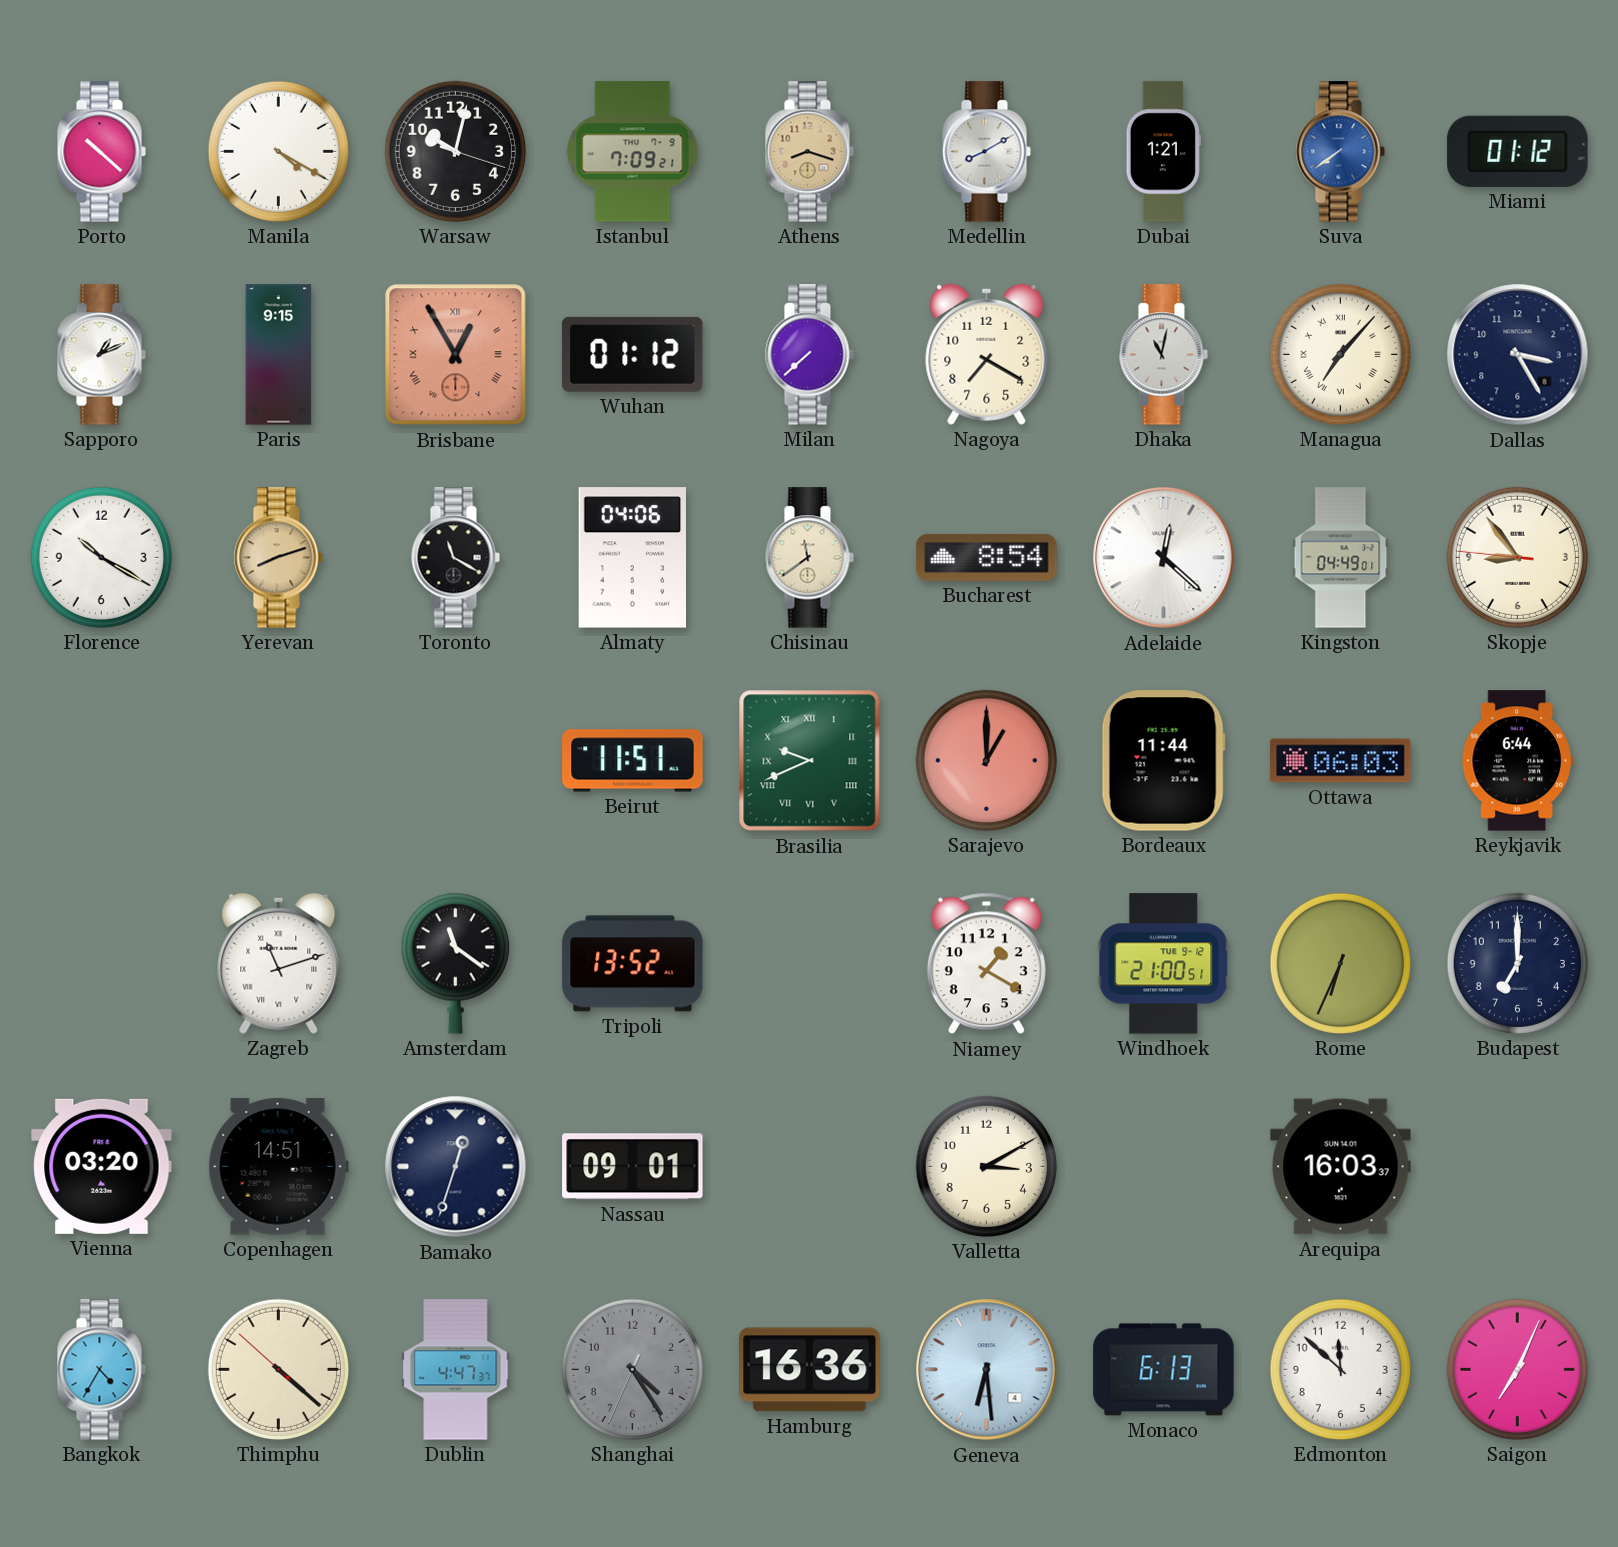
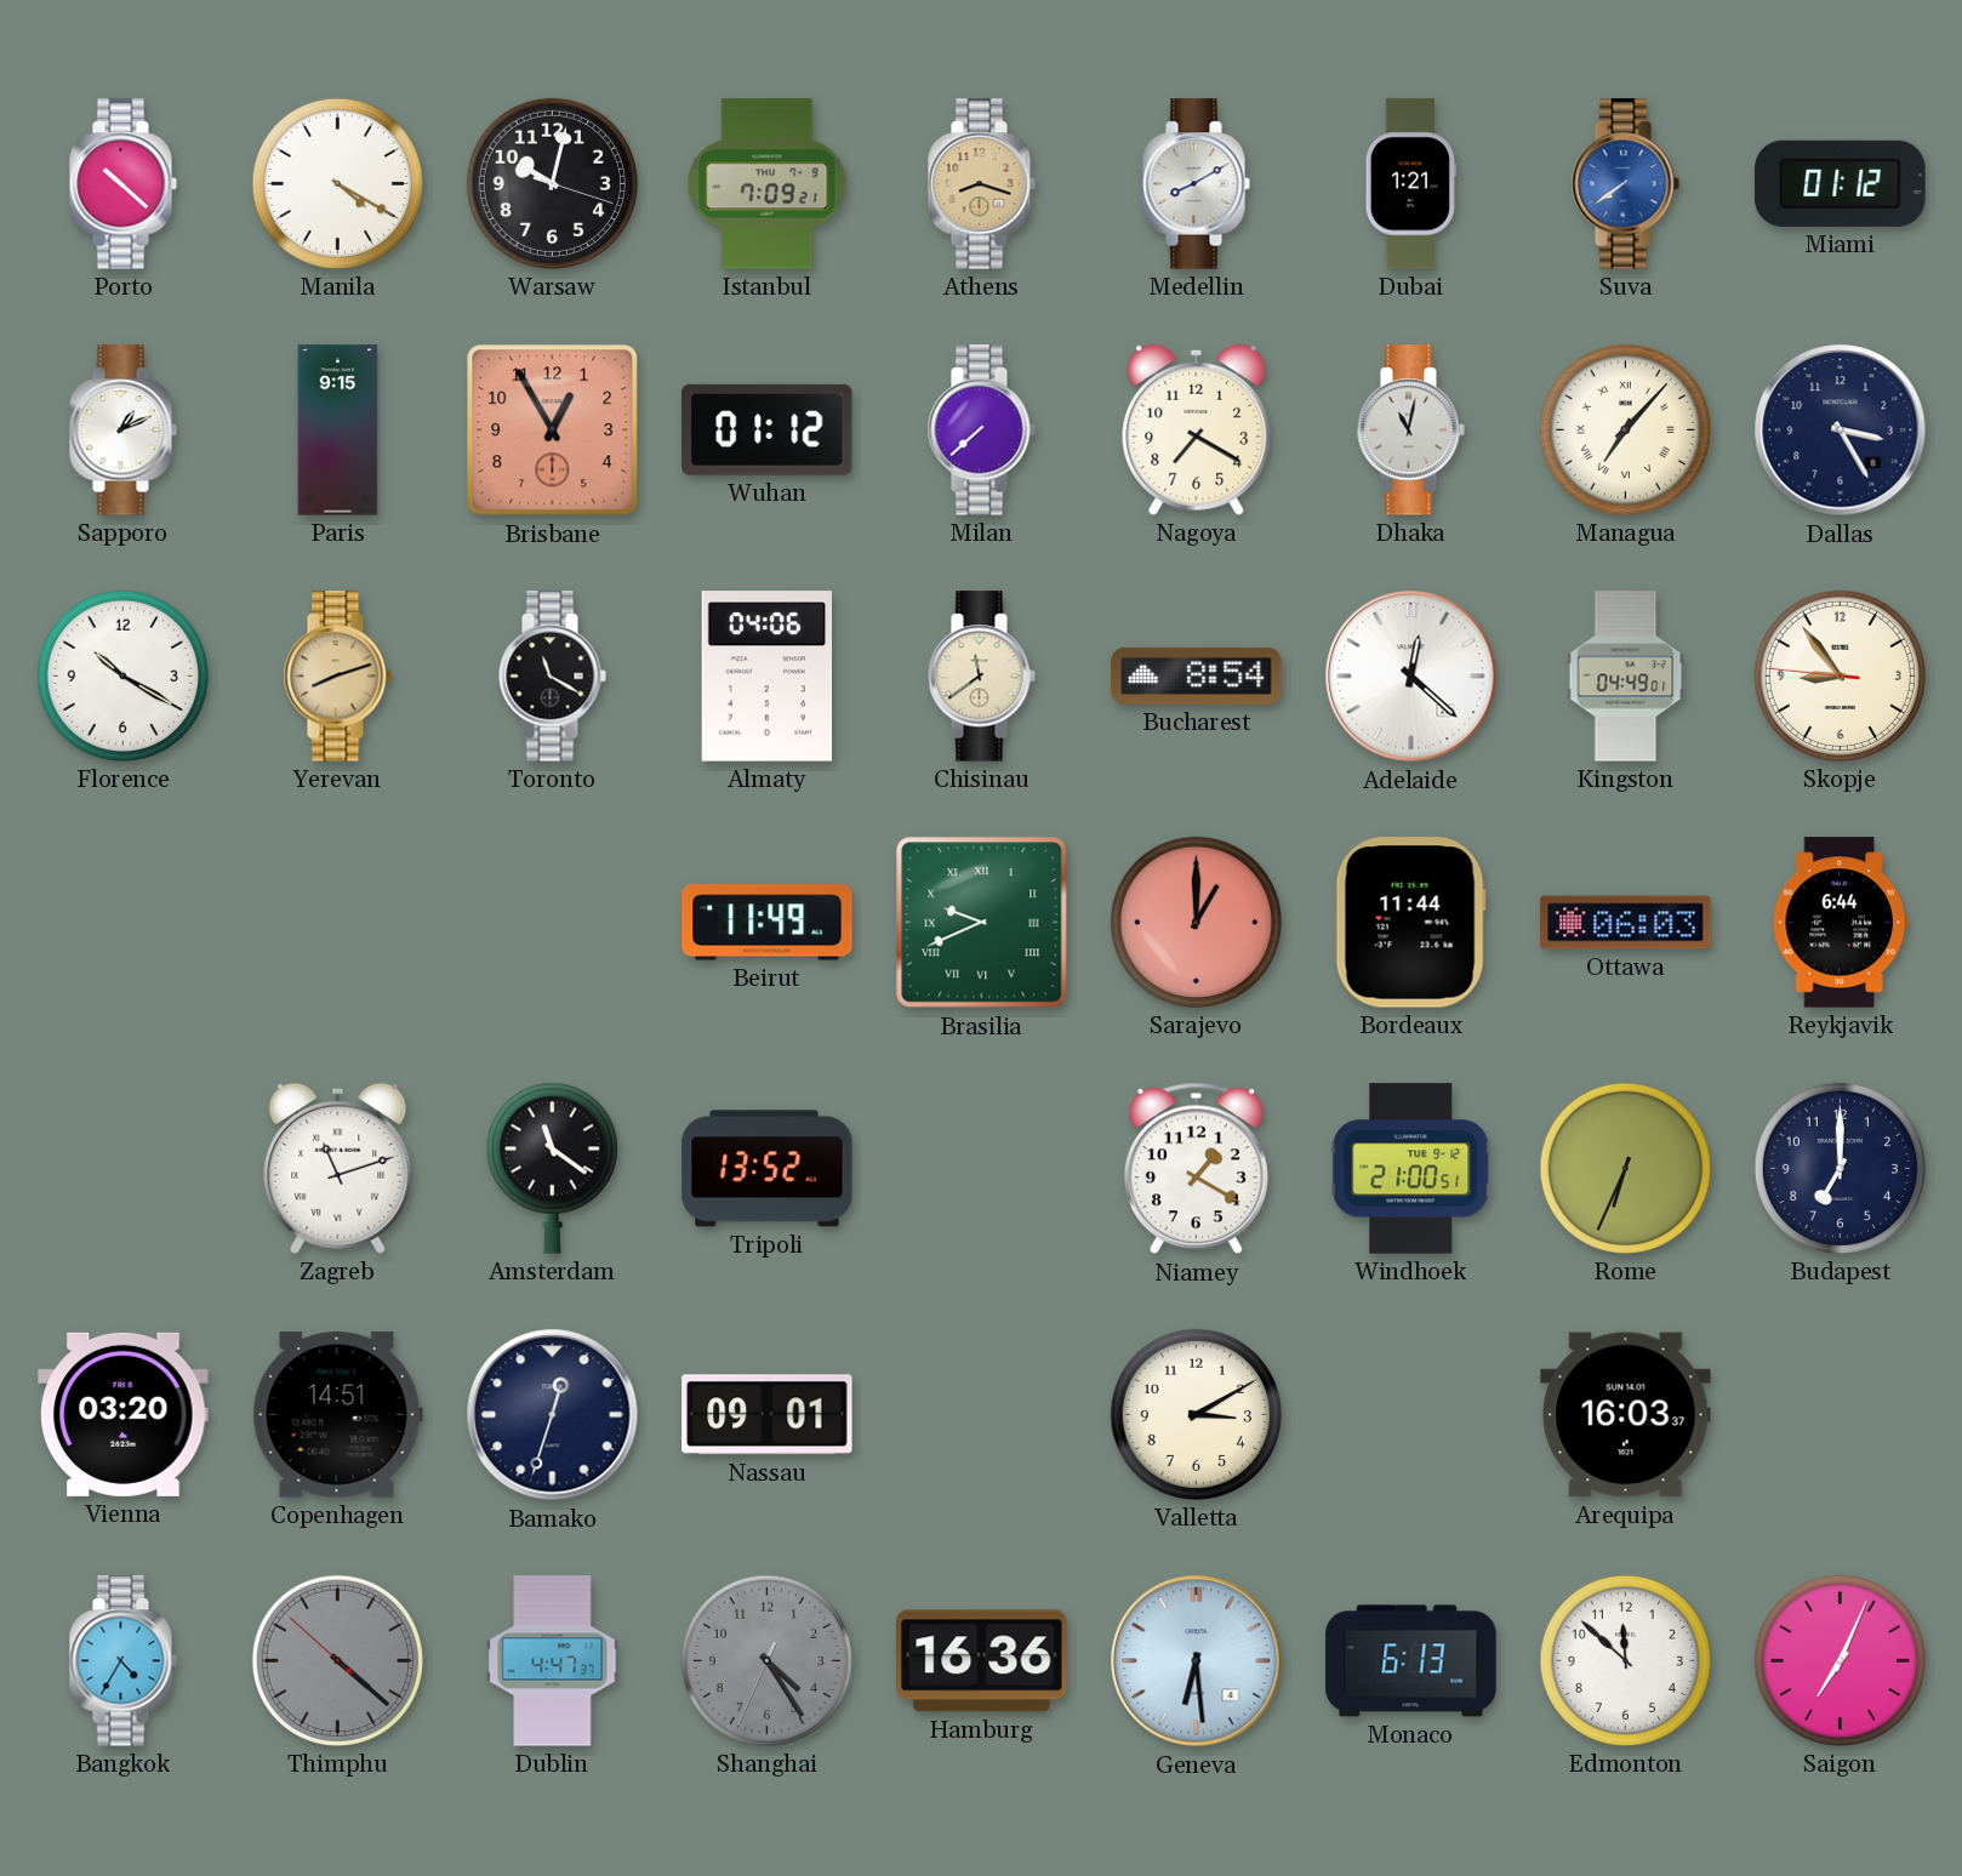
Brisbane numerals: Roman -> Arabic
Beirut: 11:51 -> 11:49
Thimphu dial: cream -> grey
